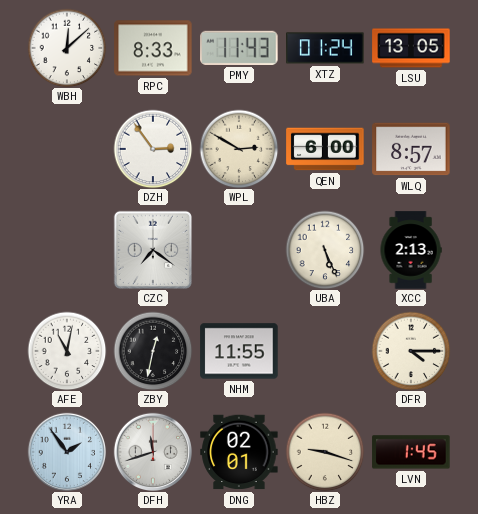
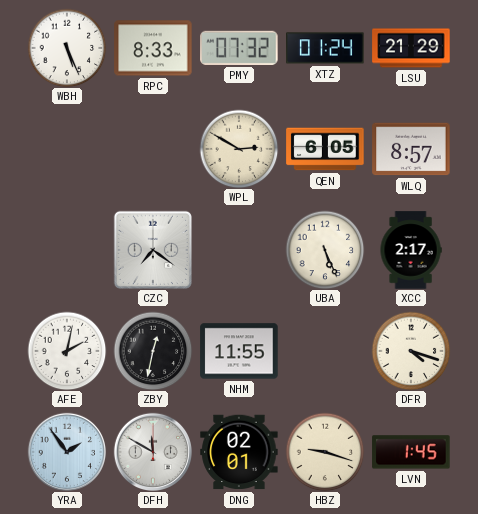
WBH: 12:08 -> 5:26
PMY: 11:43 -> 07:32
LSU: 13:05 -> 21:29
DZH: 2:54 -> none
QEN: 6:00 -> 6:05
XCC: 2:13 -> 2:17
AFE: 11:02 -> 2:02
DFR: 4:15 -> 4:18
DFH: 11:42 -> 11:50
